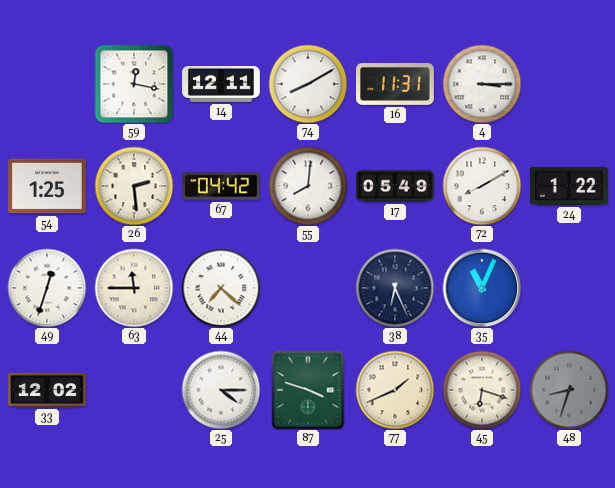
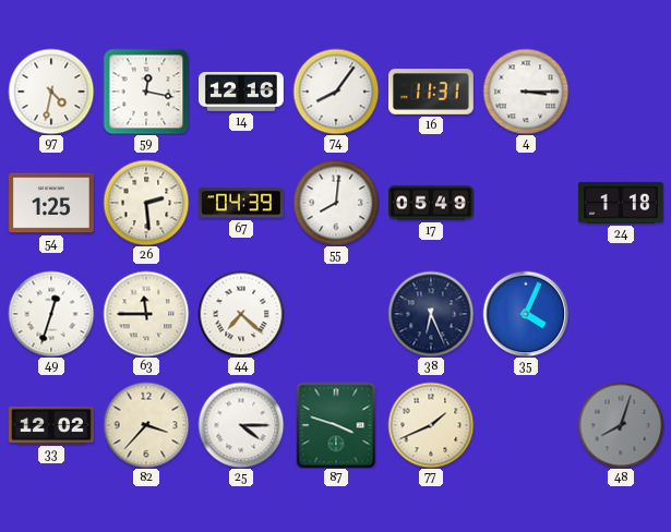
97: none -> 4:32
14: 12:11 -> 12:16
74: 8:10 -> 8:06
67: 04:42 -> 04:39
72: 8:10 -> none
24: 1:22 -> 1:18
35: 11:04 -> 4:04
82: none -> 3:37
45: 6:18 -> none
48: 8:33 -> 8:03
